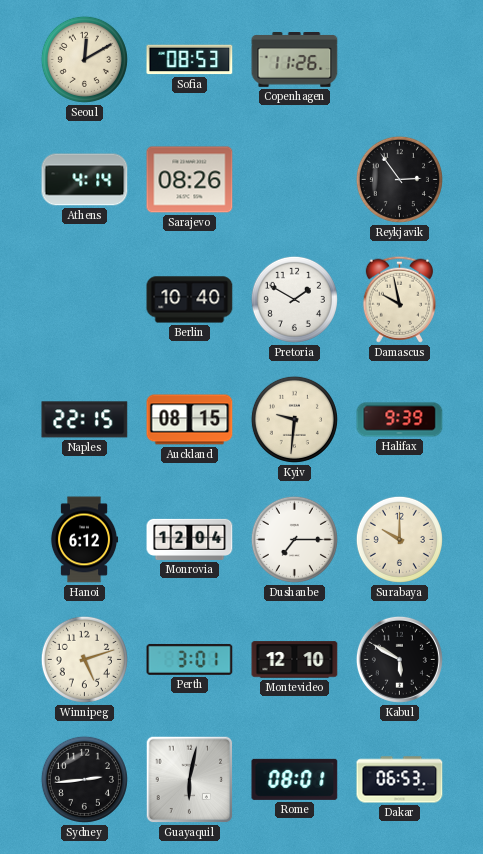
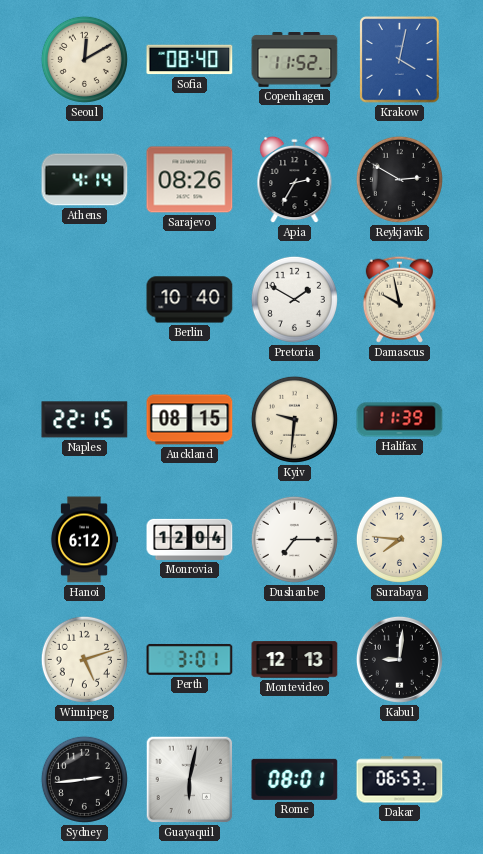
Sofia: 08:53 -> 08:40
Copenhagen: 11:26 -> 11:52
Krakow: none -> 4:02
Apia: none -> 2:35
Reykjavik: 2:54 -> 2:50
Halifax: 9:39 -> 11:39
Surabaya: 10:00 -> 7:46
Montevideo: 12:10 -> 12:13
Kabul: 5:50 -> 9:01
